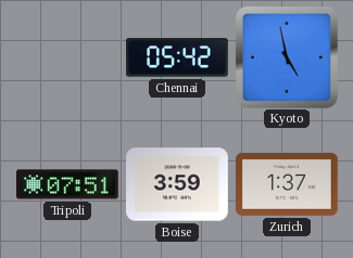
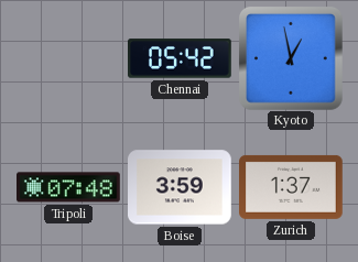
Kyoto: 4:58 -> 12:58
Tripoli: 07:51 -> 07:48
